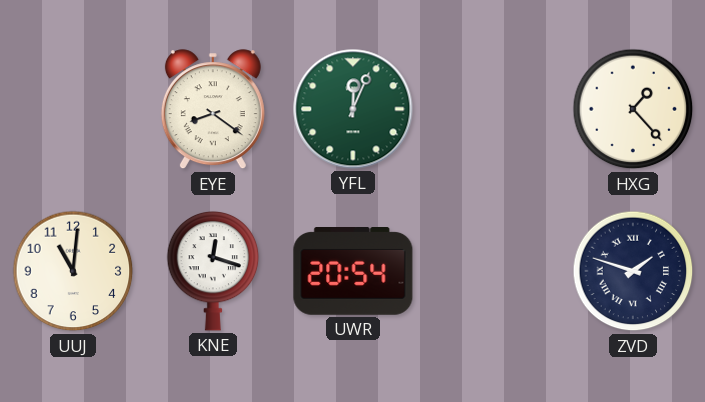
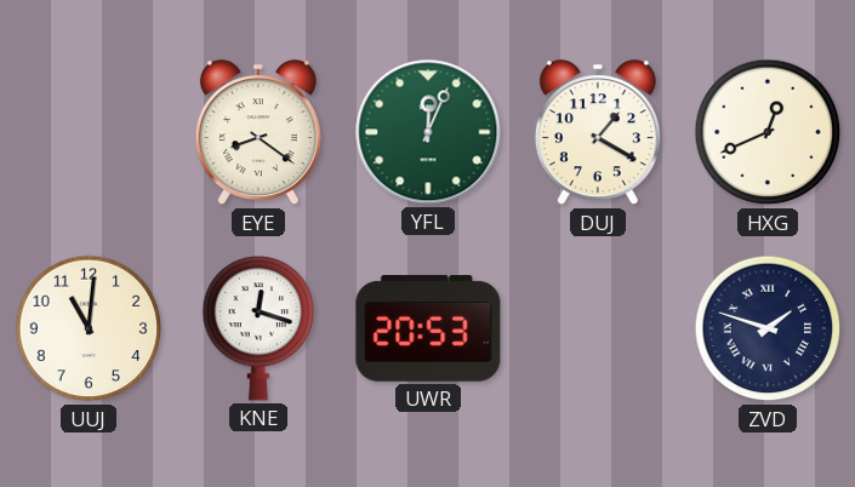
DUJ: none -> 1:20
HXG: 1:23 -> 12:41
UWR: 20:54 -> 20:53
